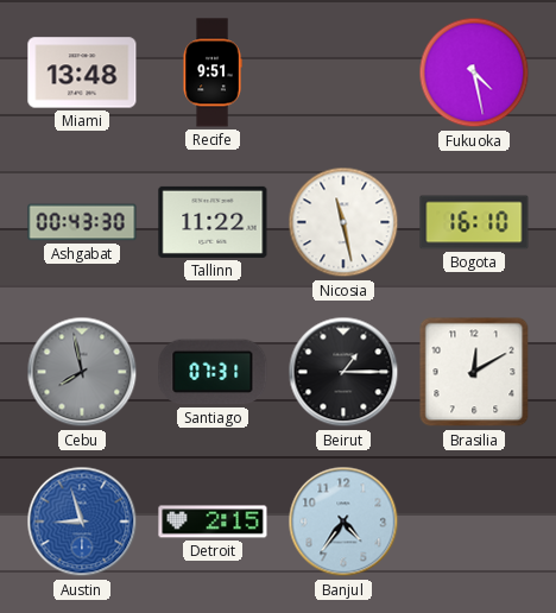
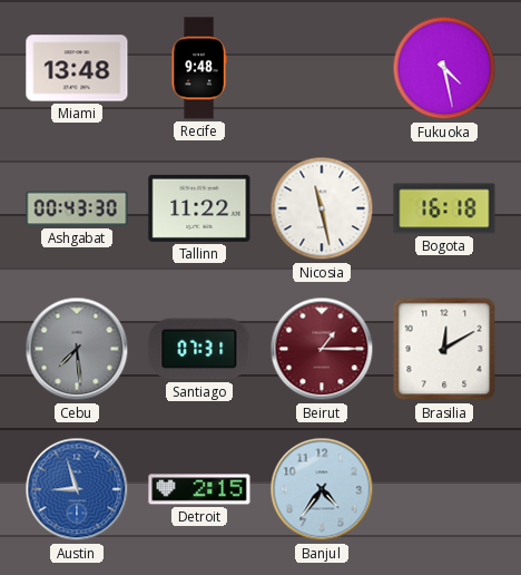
Recife: 9:51 -> 9:48
Bogota: 16:10 -> 16:18
Cebu: 7:58 -> 7:29
Beirut dial: black -> burgundy
